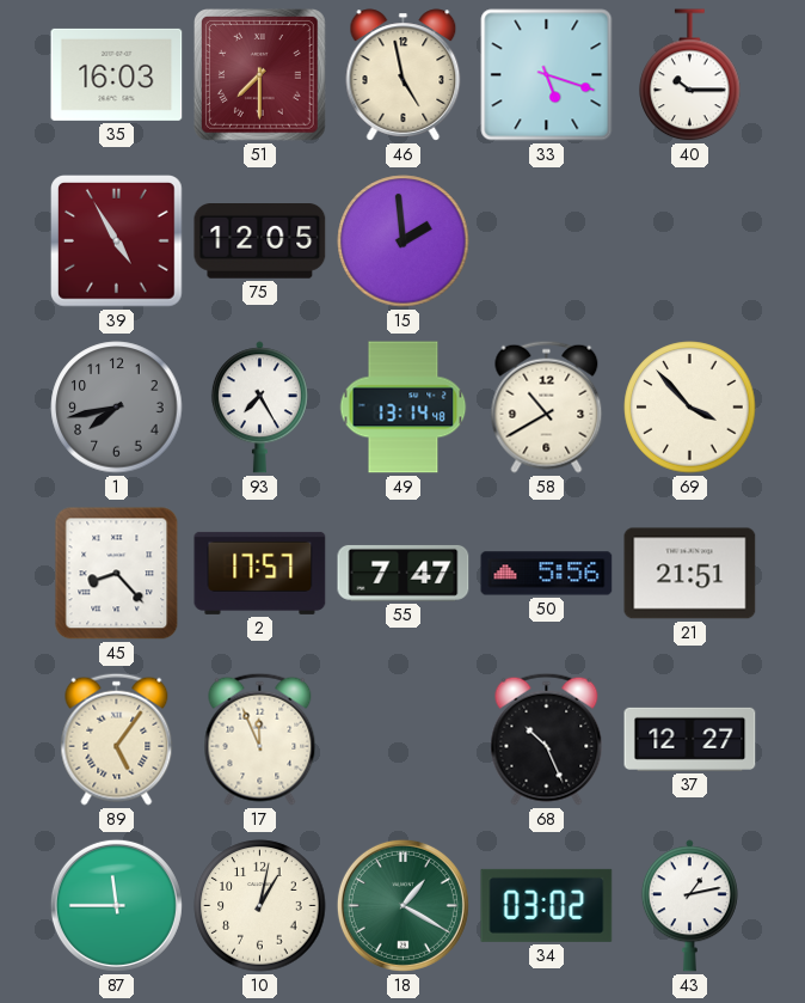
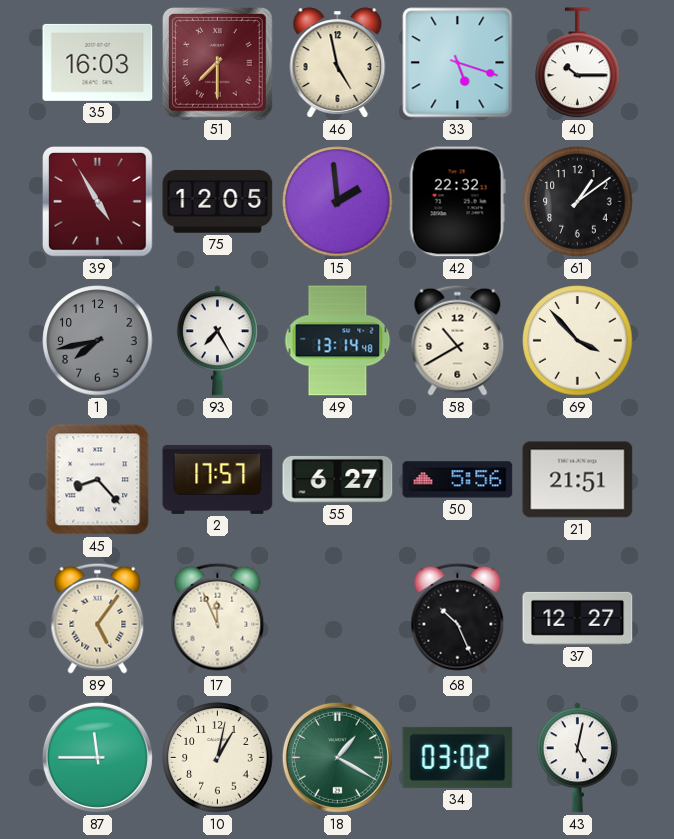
42: none -> 22:32
61: none -> 1:09
55: 7:47 -> 6:27
43: 1:13 -> 5:02
